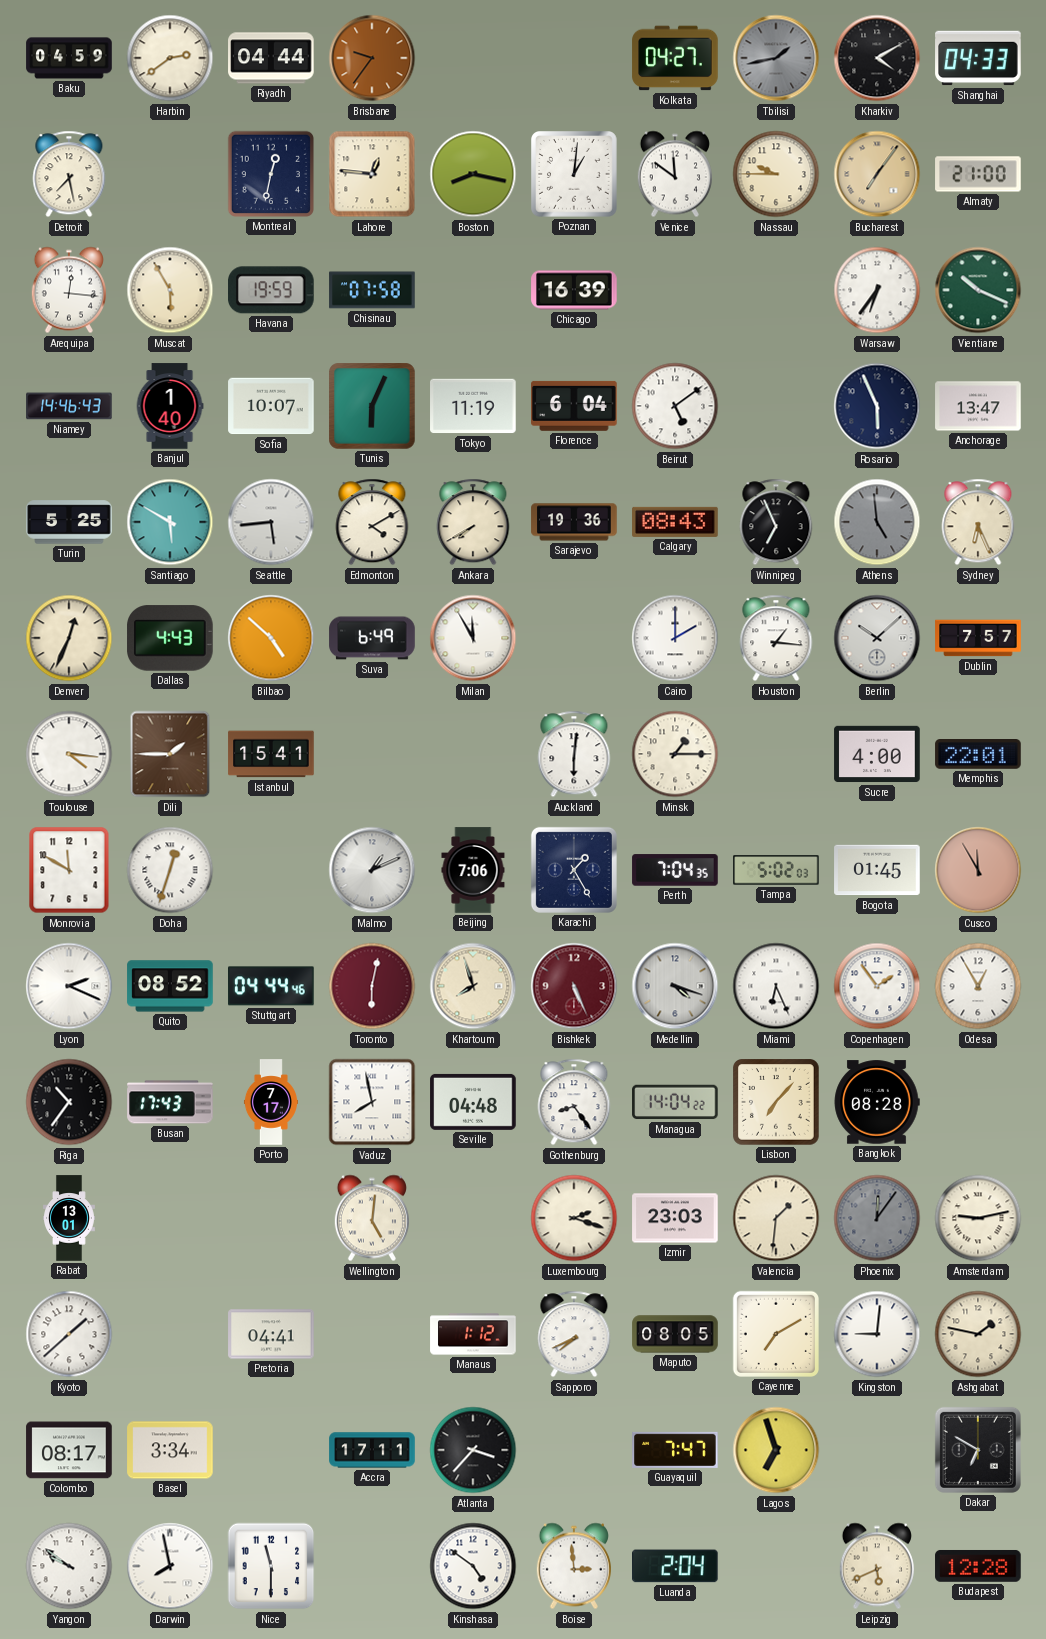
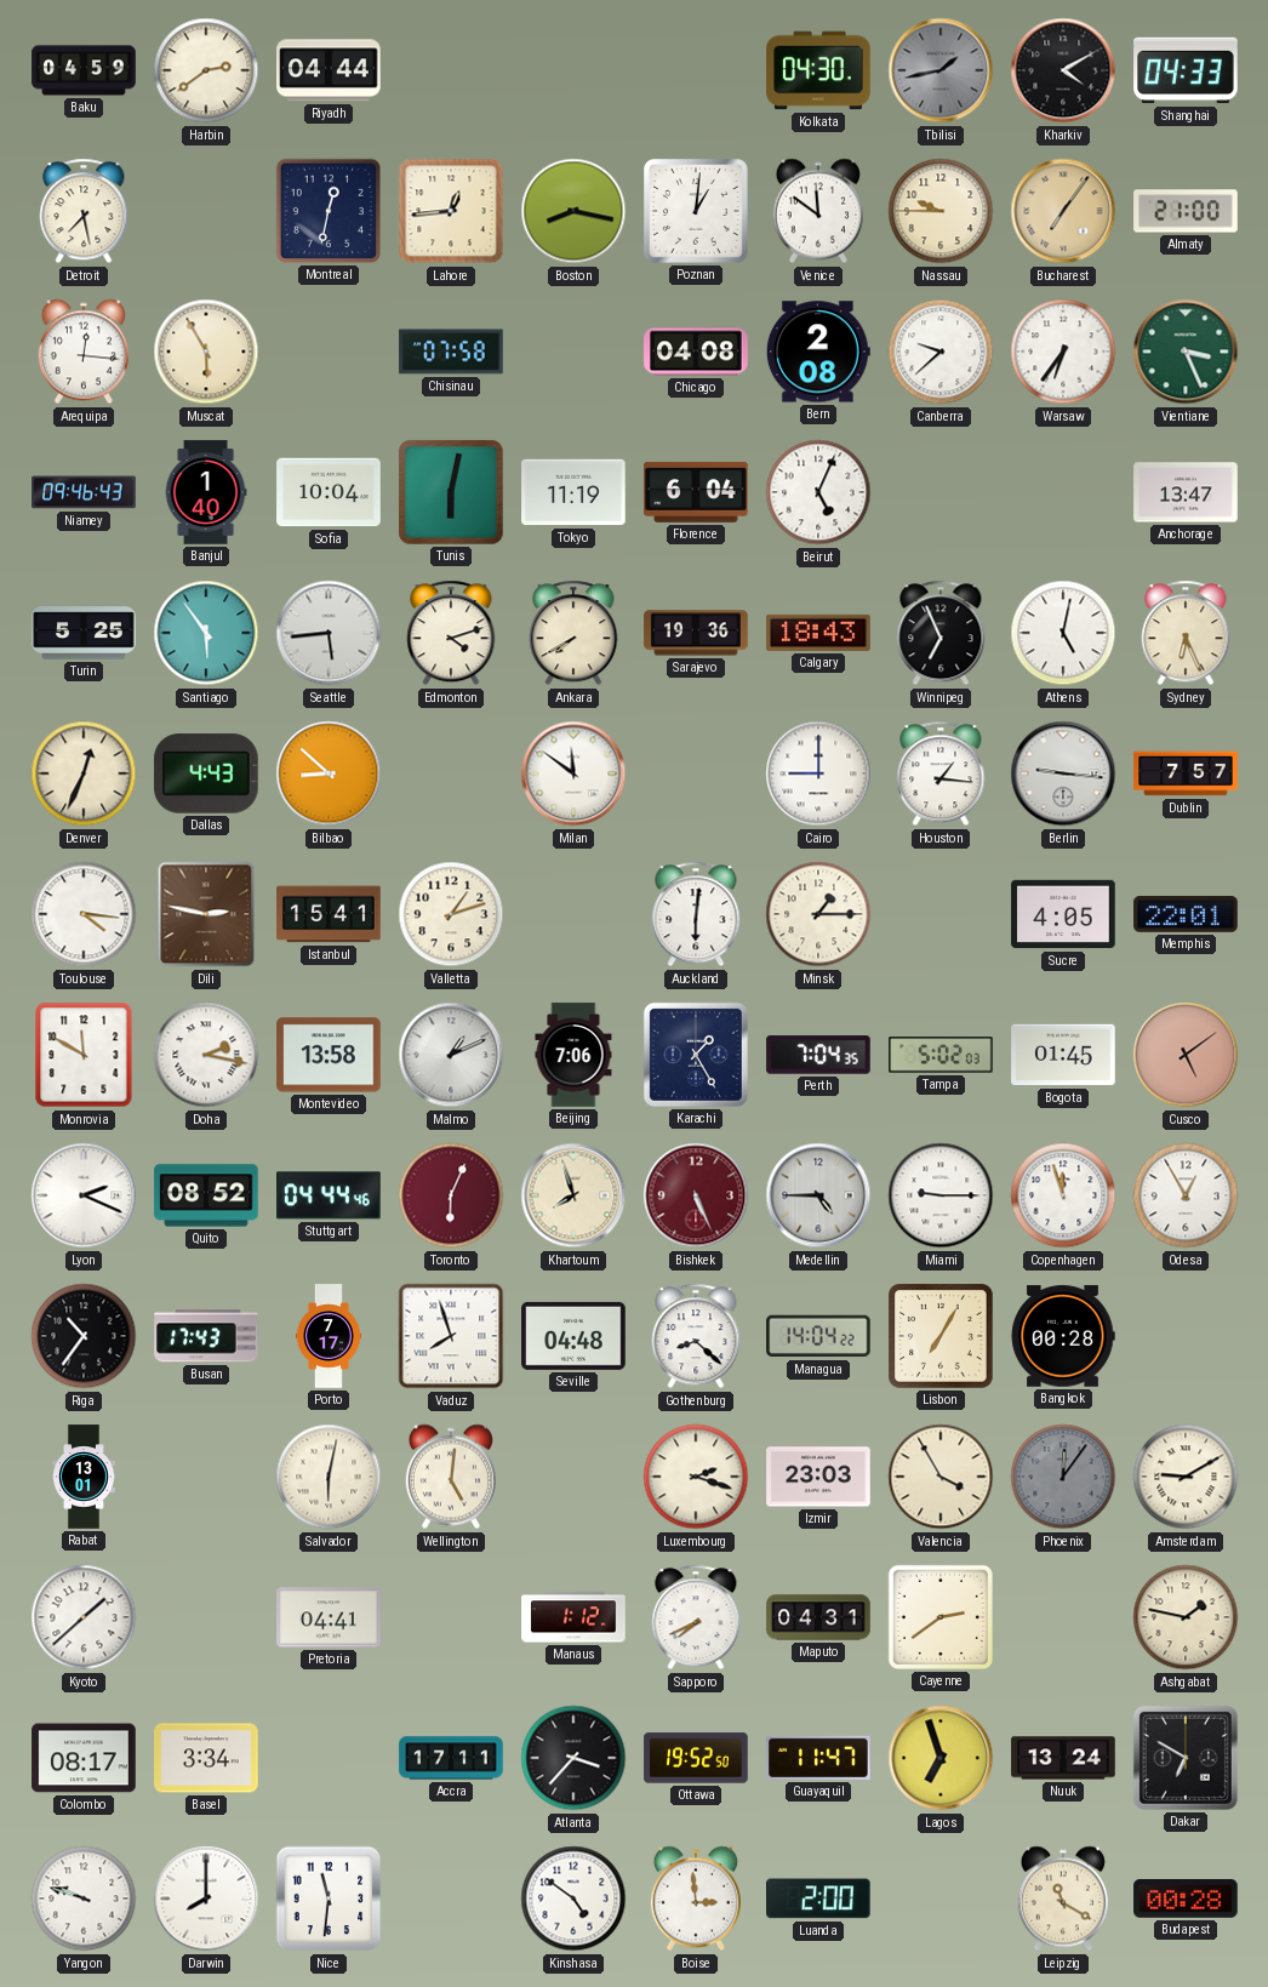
Brisbane: 9:36 -> none
Kolkata: 04:27 -> 04:30
Lahore: 12:46 -> 12:44
Havana: 19:59 -> none
Chicago: 16:39 -> 04:08
Bern: none -> 2:08
Canberra: none -> 9:38
Vientiane: 10:19 -> 3:26
Niamey: 14:46 -> 09:46
Sofia: 10:07 -> 10:04
Tunis: 6:04 -> 6:02
Beirut: 5:09 -> 5:04
Rosario: 5:56 -> none
Santiago: 5:50 -> 5:54
Edmonton: 4:10 -> 4:12
Calgary: 08:43 -> 18:43
Athens: 4:59 -> 5:02
Athens dial: grey -> white
Bilbao: 4:52 -> 8:52
Suva: 6:49 -> none
Milan: 11:55 -> 11:51
Cairo: 2:00 -> 9:00
Berlin: 10:08 -> 9:16
Dili: 1:45 -> 2:47
Valletta: none -> 1:12
Sucre: 4:00 -> 4:05
Doha: 12:33 -> 2:17
Montevideo: none -> 13:58
Cusco: 11:55 -> 5:09
Toronto: 6:02 -> 6:04
Medellin: 4:18 -> 4:45
Miami: 6:26 -> 9:15
Copenhagen: 1:54 -> 11:57
Vaduz: 7:58 -> 7:57
Gothenburg: 8:24 -> 8:22
Lisbon: 7:07 -> 7:05
Bangkok: 08:28 -> 00:28
Salvador: none -> 6:02
Valencia: 1:31 -> 3:55
Amsterdam: 9:13 -> 9:10
Maputo: 08:05 -> 04:31
Cayenne: 7:10 -> 2:39
Kingston: 9:01 -> none
Ottawa: none -> 19:52
Guayaquil: 7:47 -> 11:47
Nuuk: none -> 13:24
Yangon: 9:51 -> 9:48
Darwin: 7:58 -> 8:00
Nice: 11:30 -> 11:31
Luanda: 2:04 -> 2:00
Leipzig: 5:41 -> 11:20
Budapest: 12:28 -> 00:28
